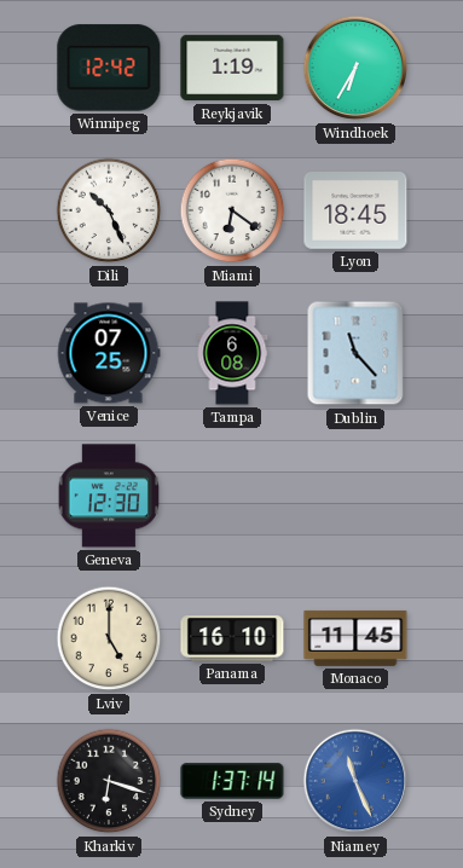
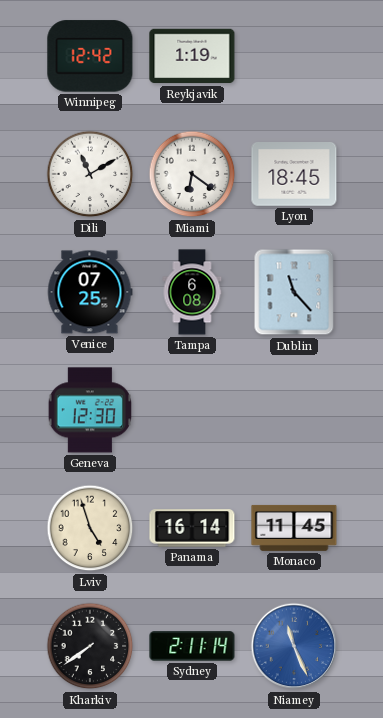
Windhoek: 6:35 -> none
Dili: 10:26 -> 11:10
Lviv: 5:00 -> 4:57
Panama: 16:10 -> 16:14
Kharkiv: 6:18 -> 7:39
Sydney: 1:37 -> 2:11
